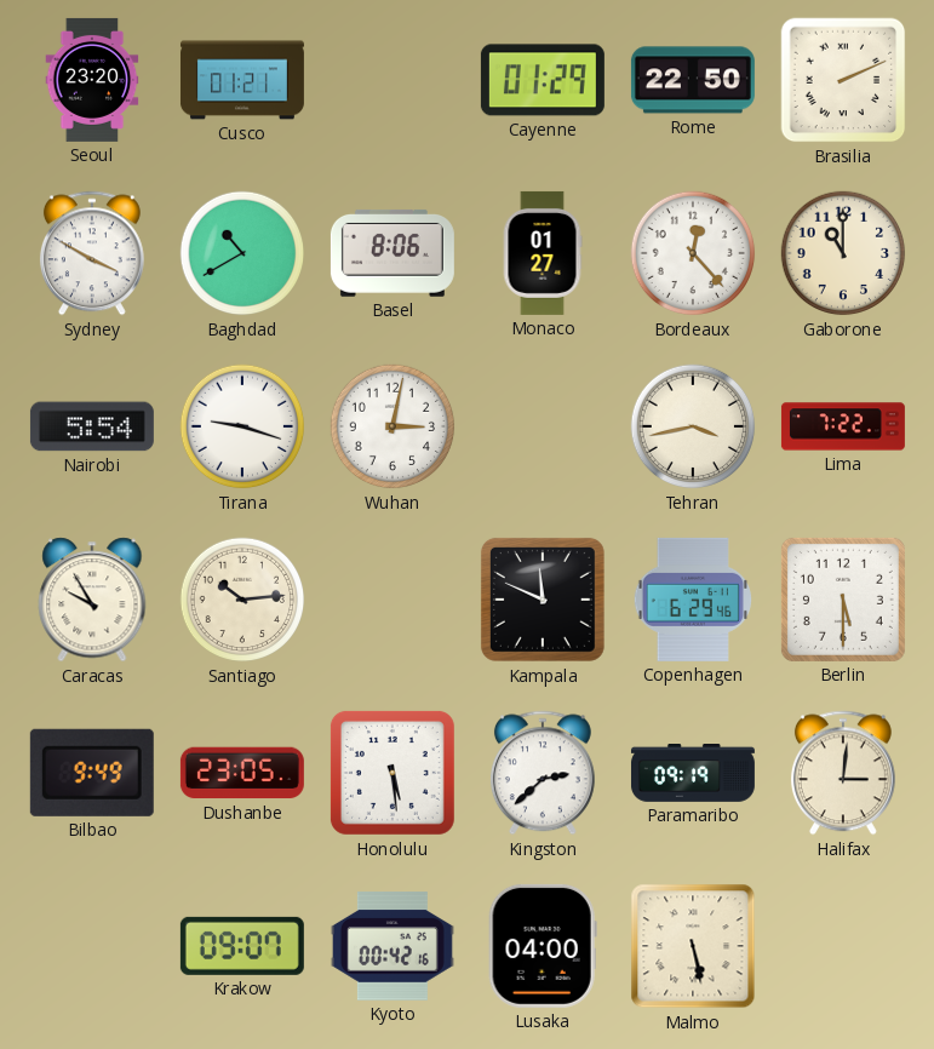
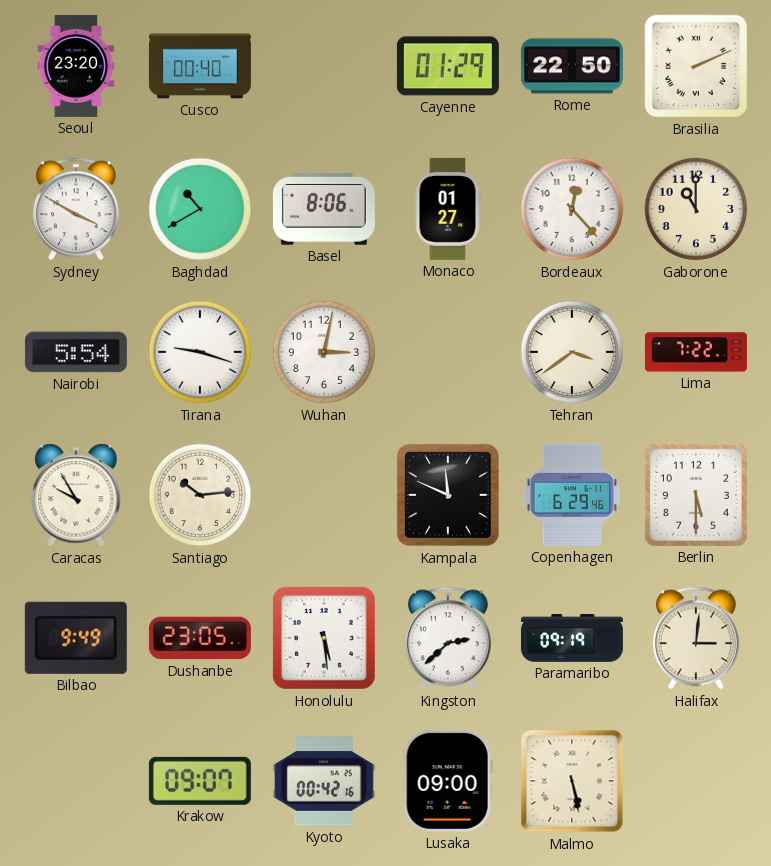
Cusco: 01:21 -> 00:40
Tehran: 3:43 -> 3:39
Lusaka: 04:00 -> 09:00
